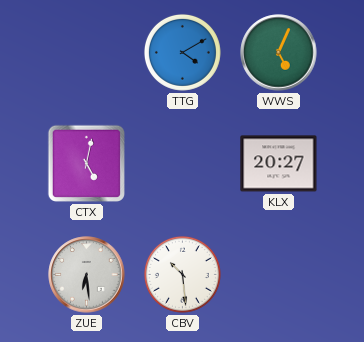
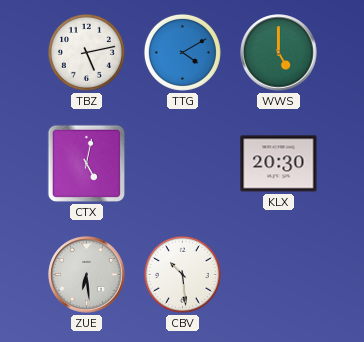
TBZ: none -> 5:13
WWS: 5:04 -> 5:00
KLX: 20:27 -> 20:30
